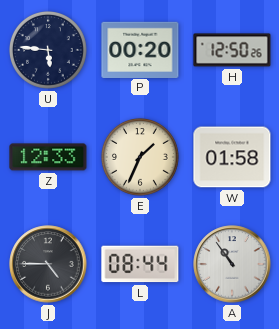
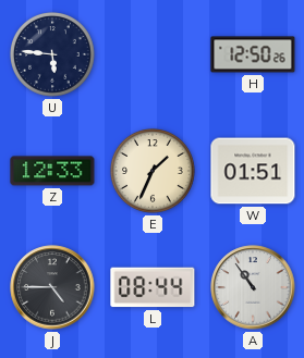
P: 00:20 -> none
W: 01:58 -> 01:51
